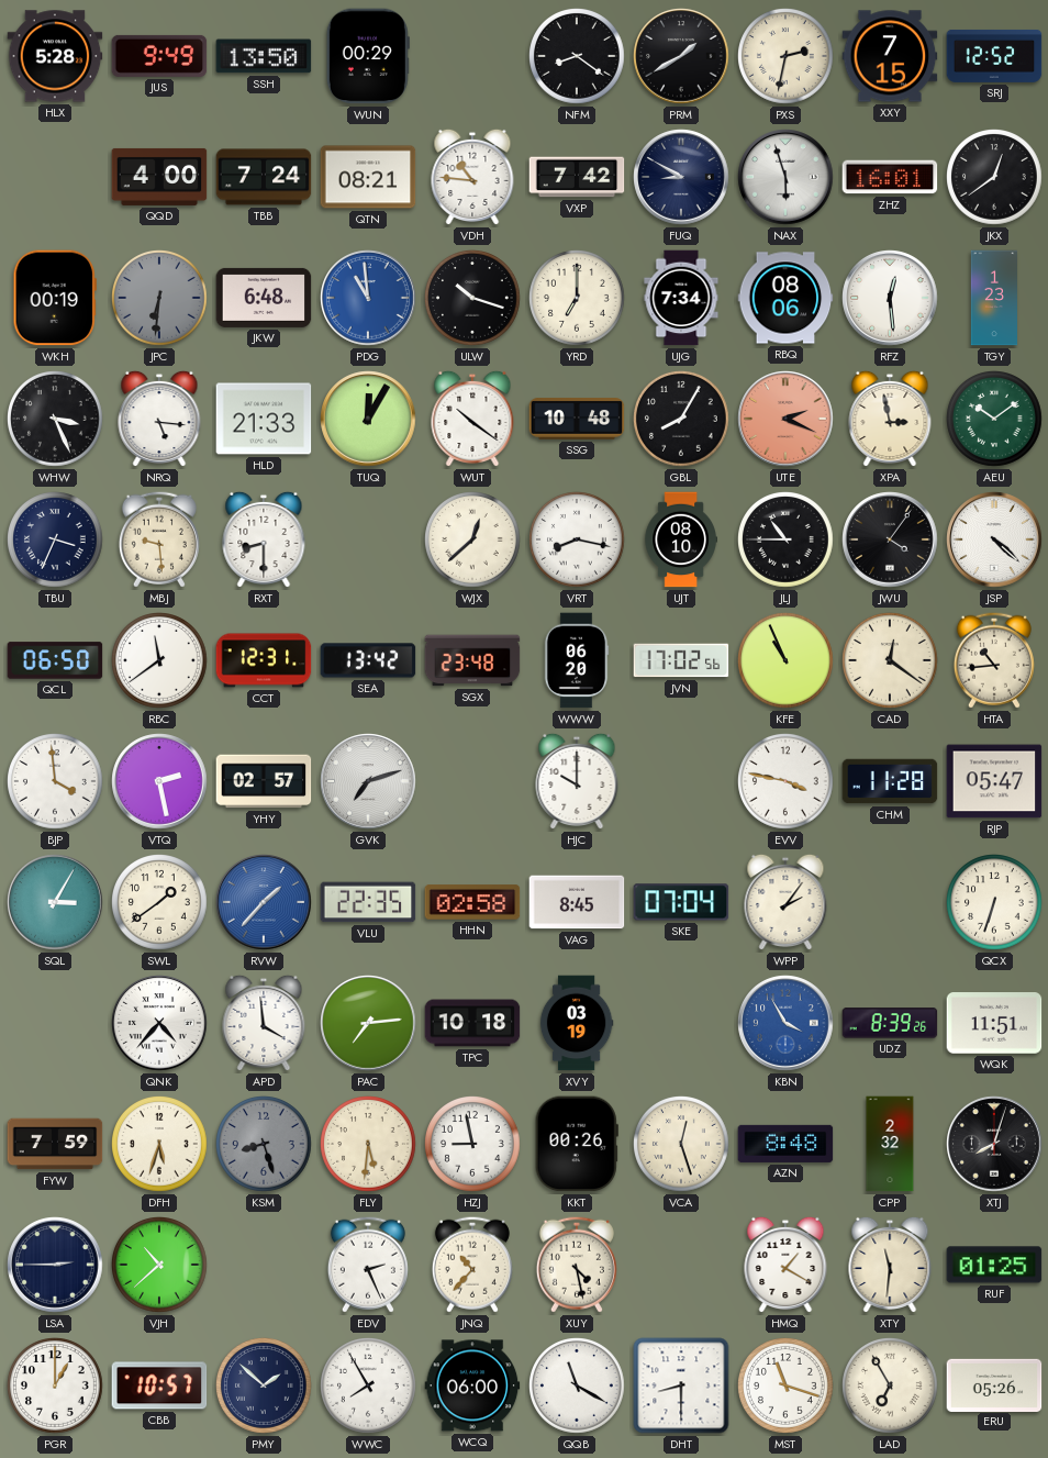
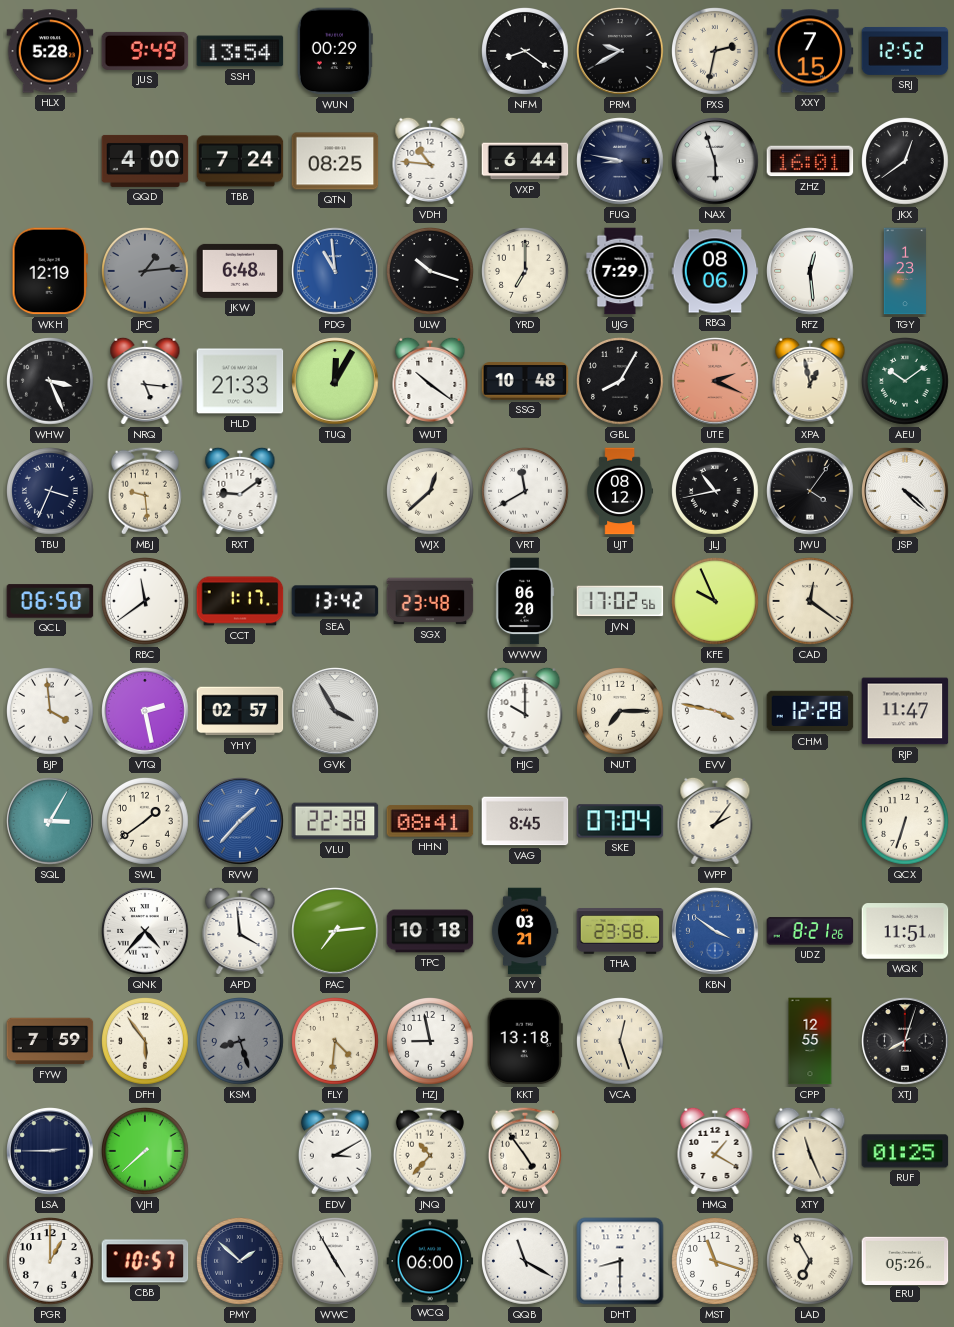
SSH: 13:50 -> 13:54
PRM: 1:40 -> 9:40
QTN: 08:21 -> 08:25
VXP: 7:42 -> 6:44
FUQ: 8:50 -> 8:47
WKH: 00:19 -> 12:19
JPC: 6:31 -> 1:14
UJG: 7:34 -> 7:29
XPA: 2:58 -> 12:58
RXT: 8:30 -> 9:09
VRT: 8:17 -> 11:40
UJT: 08:10 -> 08:12
JLJ: 10:45 -> 10:43
CCT: 12:31 -> 1:17
KFE: 10:56 -> 9:56
HTA: 10:44 -> none
GVK: 7:12 -> 3:55
NUT: none -> 7:15
CHM: 11:28 -> 12:28
RJP: 05:47 -> 11:47
VLU: 22:35 -> 22:38
HHN: 02:58 -> 08:41
XVY: 03:19 -> 03:21
THA: none -> 23:58
KBN: 3:55 -> 3:51
UDZ: 8:39 -> 8:21
DFH: 5:33 -> 5:54
FLY: 5:31 -> 4:31
KKT: 00:26 -> 13:18
AZN: 8:48 -> none
CPP: 2:32 -> 12:55
VJH: 10:38 -> 7:38
EDV: 2:26 -> 3:10
XUY: 4:28 -> 4:54
XTY: 11:31 -> 11:26
WWC: 7:55 -> 4:55
